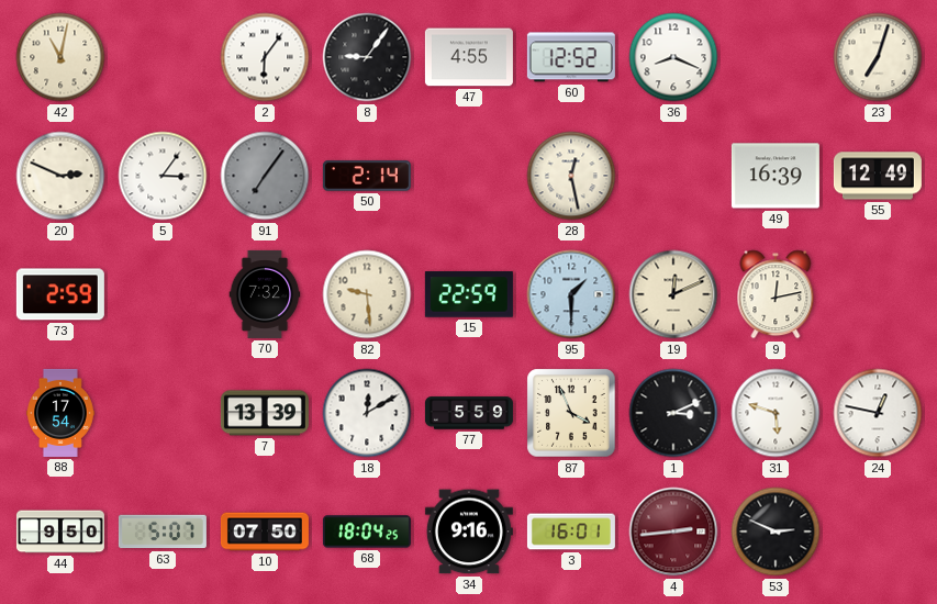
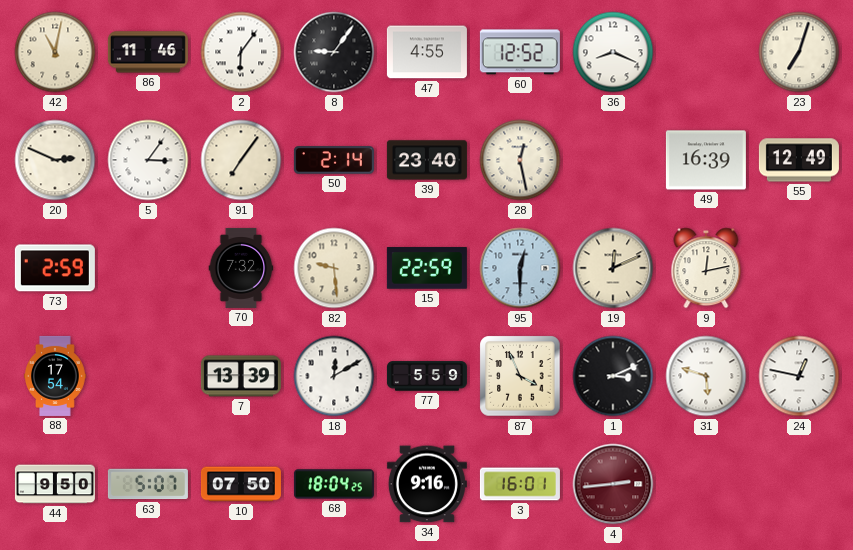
86: none -> 11:46
91 dial: grey -> cream
39: none -> 23:40
95: 1:30 -> 12:30
53: 2:49 -> none
